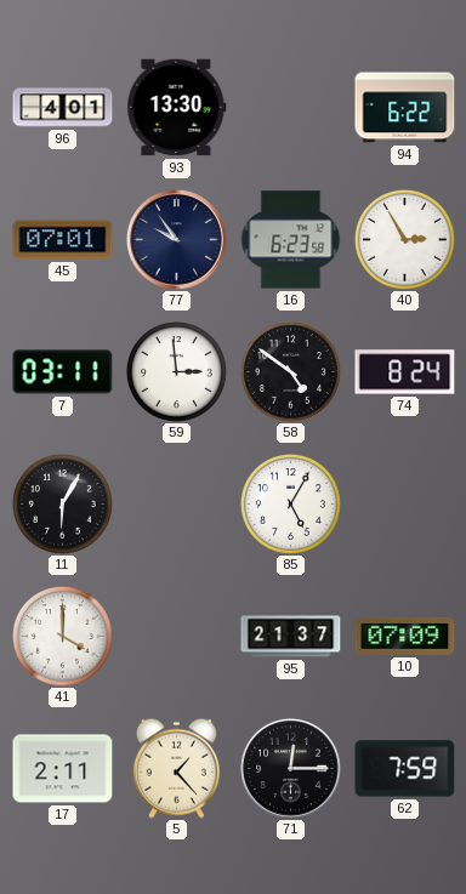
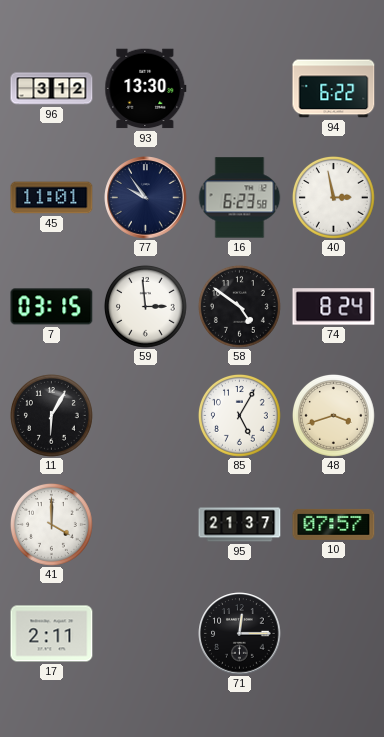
96: 4:01 -> 3:12
45: 07:01 -> 11:01
40: 2:55 -> 2:58
7: 03:11 -> 03:15
48: none -> 3:42
10: 07:09 -> 07:57
5: 1:23 -> none
62: 7:59 -> none
